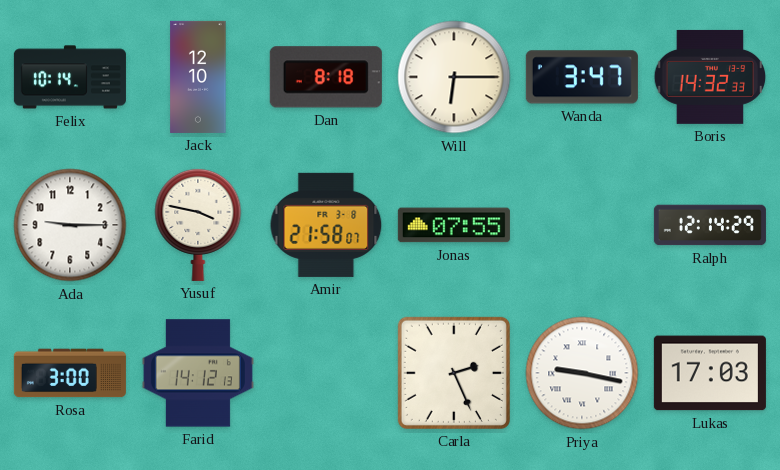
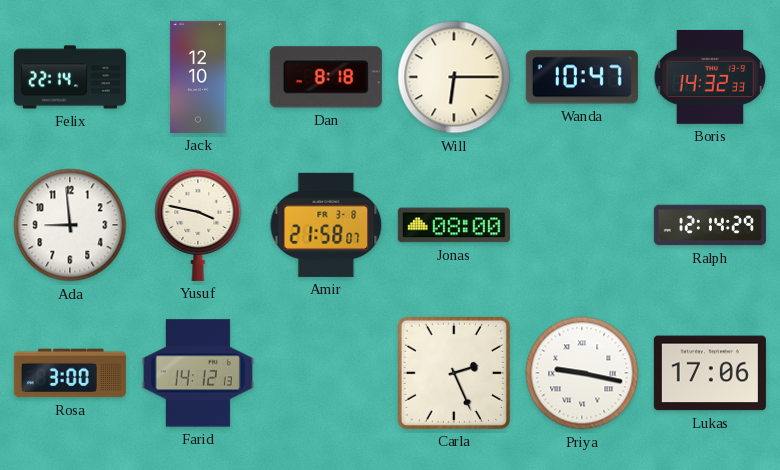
Felix: 10:14 -> 22:14
Wanda: 3:47 -> 10:47
Ada: 9:15 -> 8:59
Jonas: 07:55 -> 08:00
Lukas: 17:03 -> 17:06
